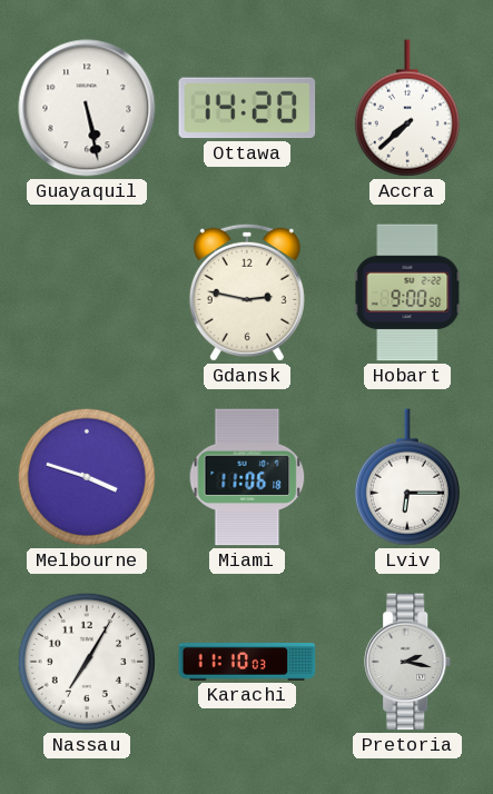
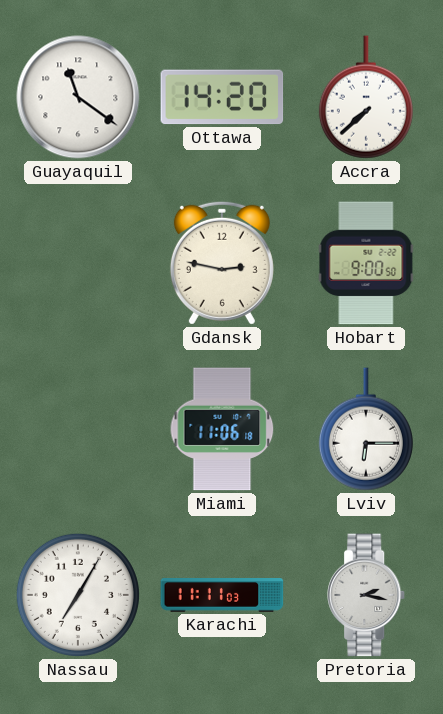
Guayaquil: 5:28 -> 11:21
Melbourne: 3:48 -> none
Karachi: 11:10 -> 11:11
